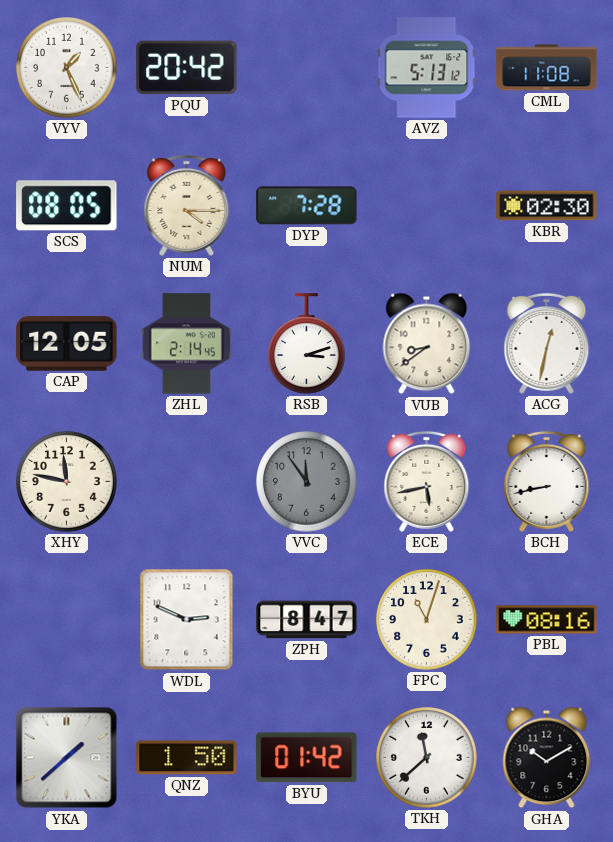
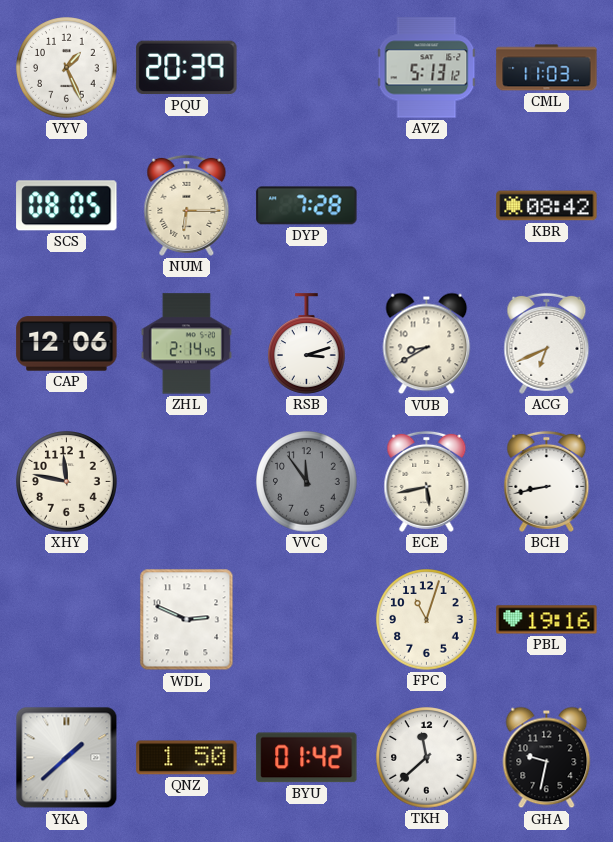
PQU: 20:42 -> 20:39
CML: 11:08 -> 11:03
NUM: 4:15 -> 6:15
KBR: 02:30 -> 08:42
CAP: 12:05 -> 12:06
VUB: 8:39 -> 8:40
ACG: 12:32 -> 6:41
ZPH: 8:47 -> none
PBL: 08:16 -> 19:16
GHA: 10:10 -> 9:32
